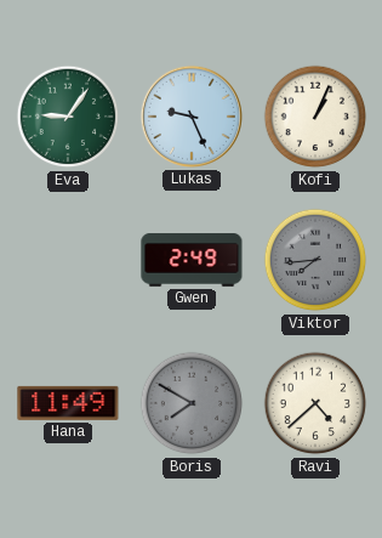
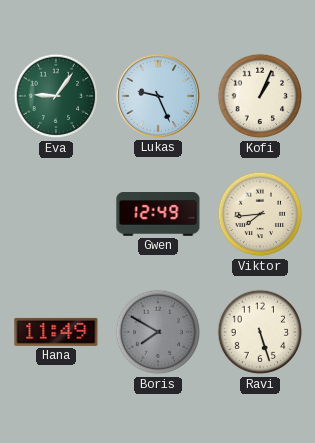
Gwen: 2:49 -> 12:49
Viktor dial: grey -> cream
Ravi: 4:38 -> 5:27
